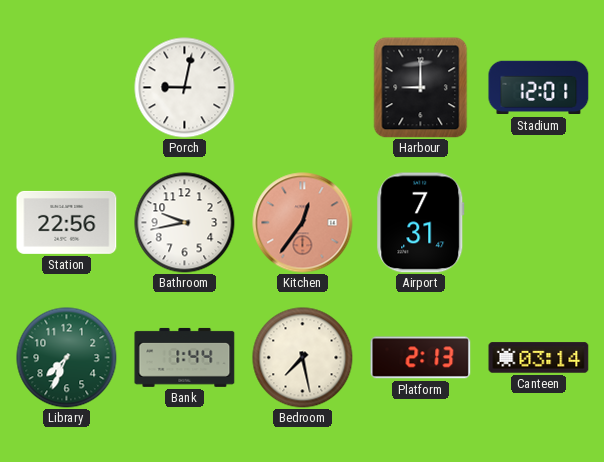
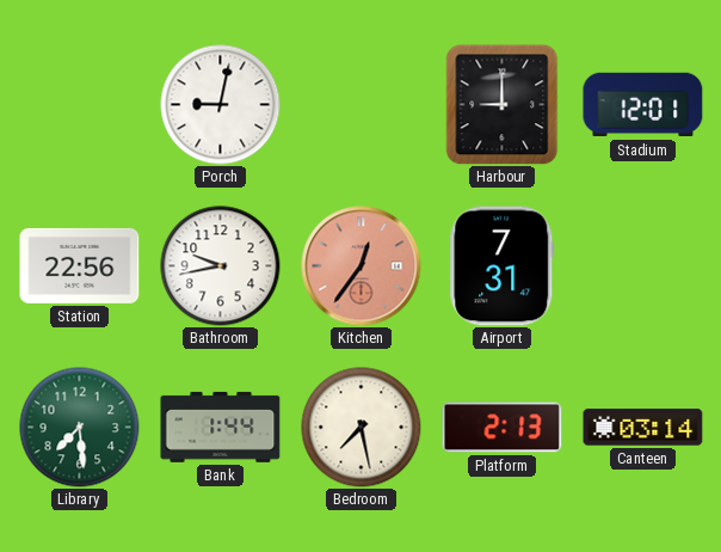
Library: 7:34 -> 7:29
